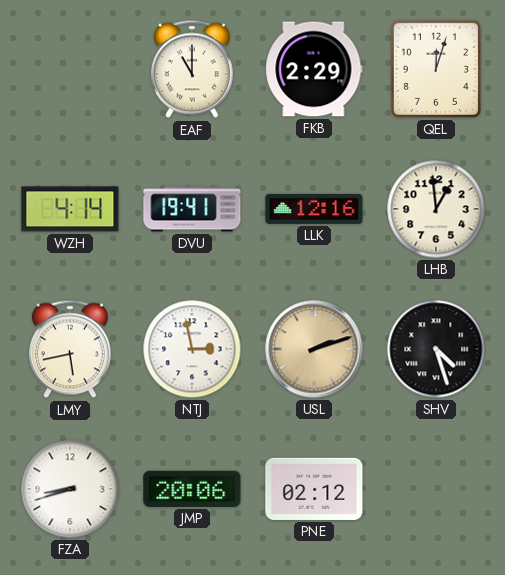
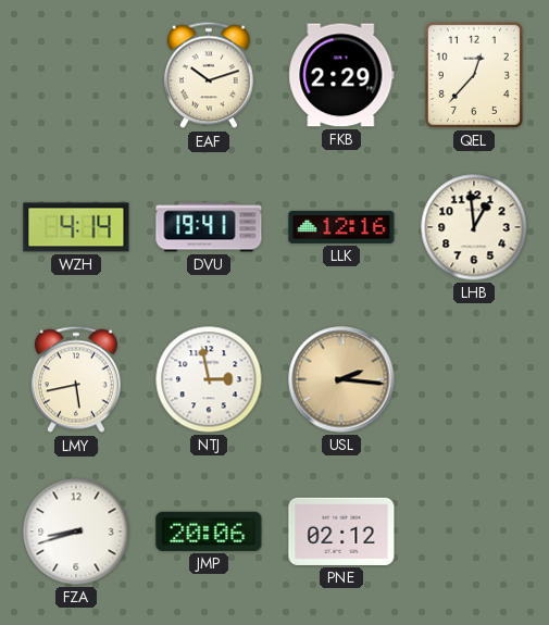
EAF: 11:00 -> 10:12
QEL: 12:03 -> 12:37
USL: 2:12 -> 2:16
SHV: 4:27 -> none
